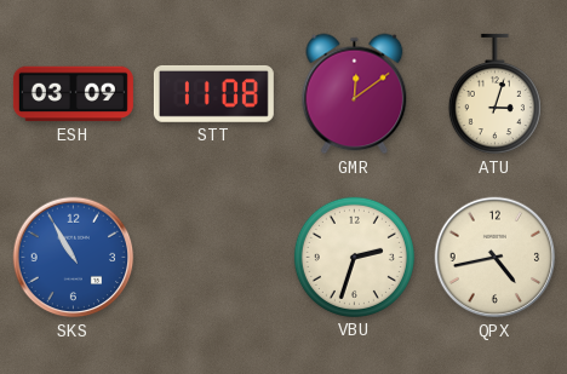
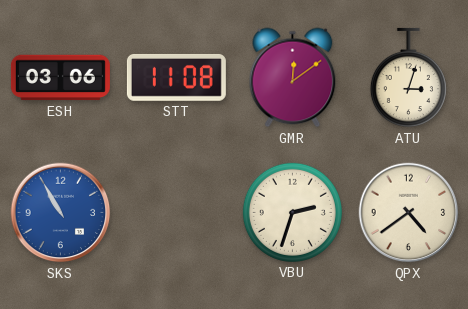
ESH: 03:09 -> 03:06
QPX: 4:43 -> 4:39
